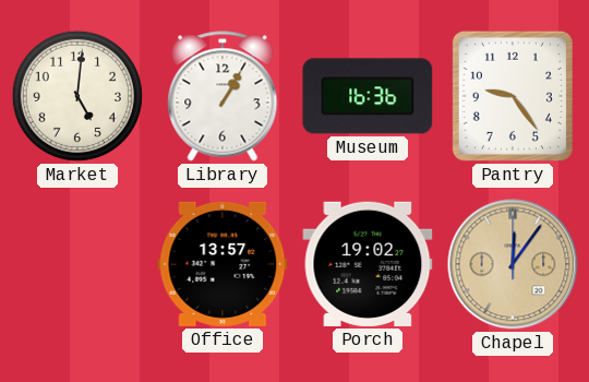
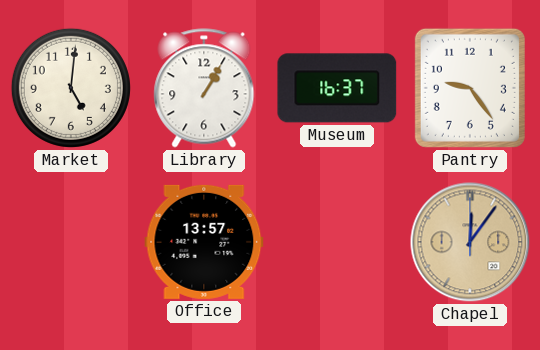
Museum: 16:36 -> 16:37
Porch: 19:02 -> none
